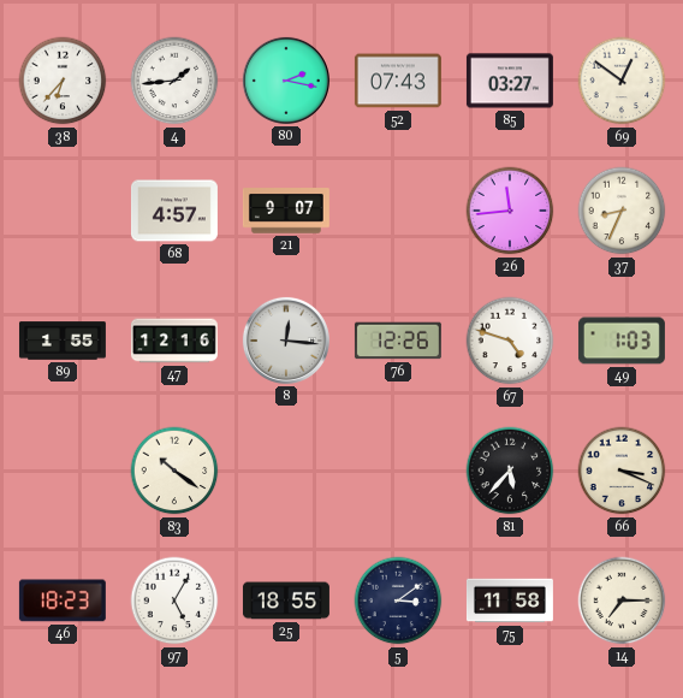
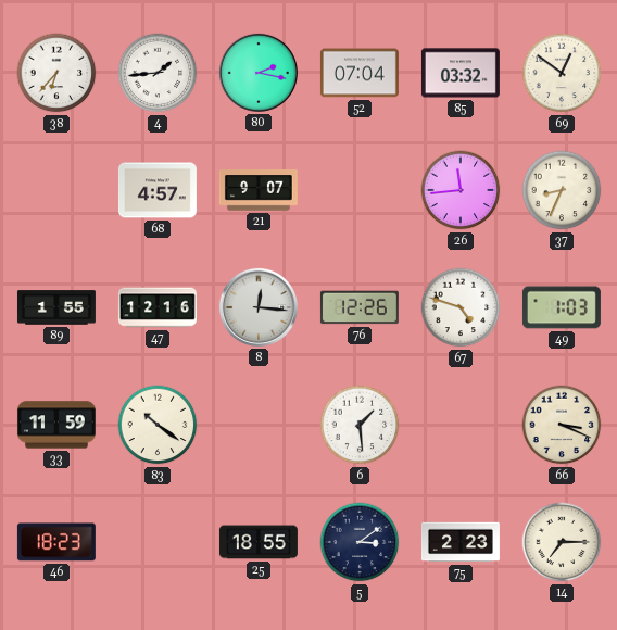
52: 07:43 -> 07:04
85: 03:27 -> 03:32
33: none -> 11:59
6: none -> 1:29
81: 5:37 -> none
97: 5:05 -> none
75: 11:58 -> 2:23
